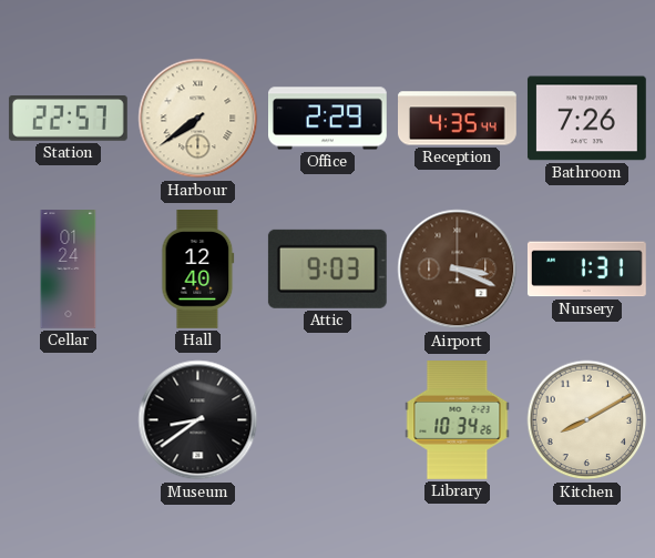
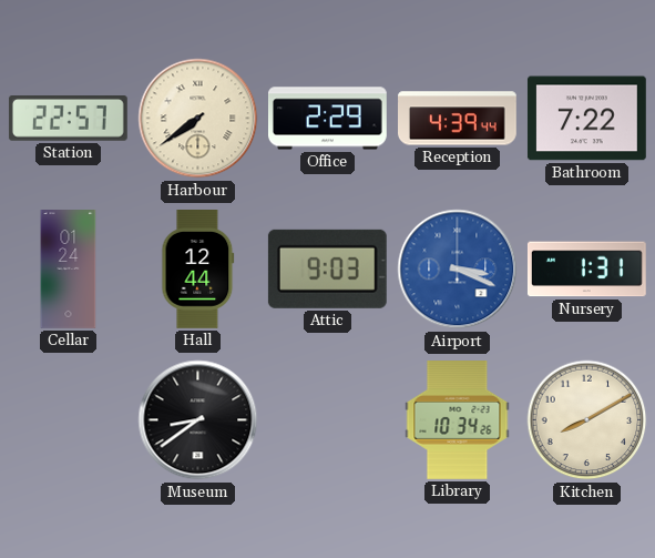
Reception: 4:35 -> 4:39
Bathroom: 7:26 -> 7:22
Hall: 12:40 -> 12:44
Airport dial: brown -> blue
